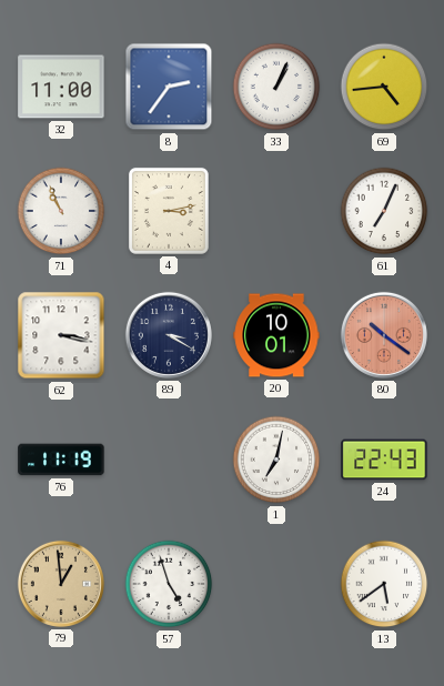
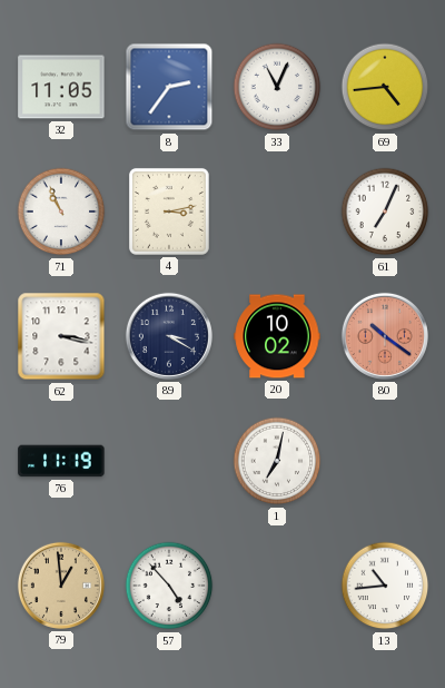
32: 11:00 -> 11:05
33: 1:04 -> 11:04
20: 10:01 -> 10:02
24: 22:43 -> none
57: 4:57 -> 4:53
13: 5:39 -> 10:44
